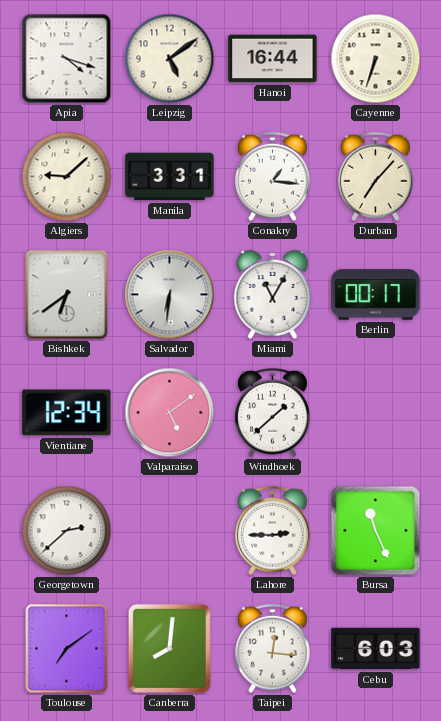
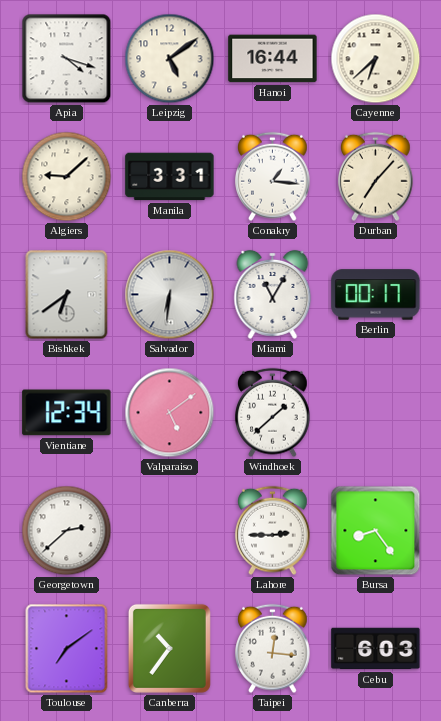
Cayenne: 6:33 -> 6:38
Bursa: 11:26 -> 8:24
Canberra: 8:01 -> 10:36
